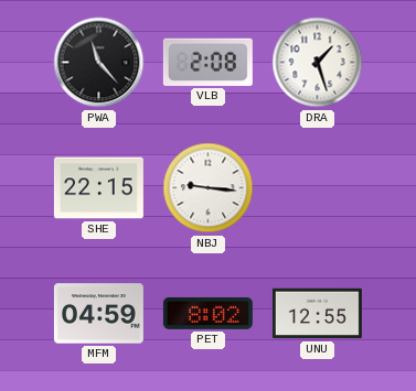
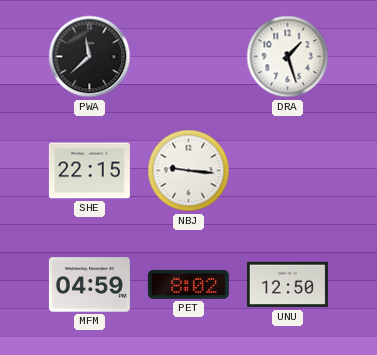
PWA: 11:23 -> 11:38
VLB: 2:08 -> none
UNU: 12:55 -> 12:50
